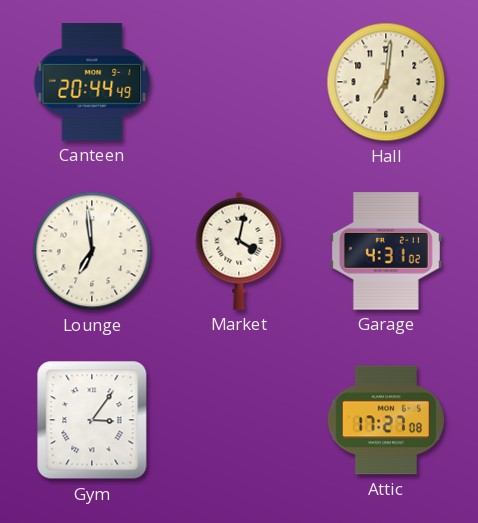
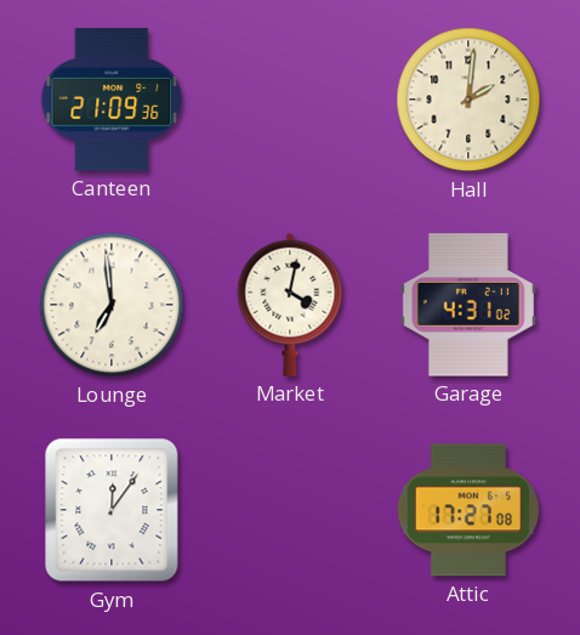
Canteen: 20:44 -> 21:09
Hall: 7:01 -> 2:01
Gym: 3:06 -> 12:06
